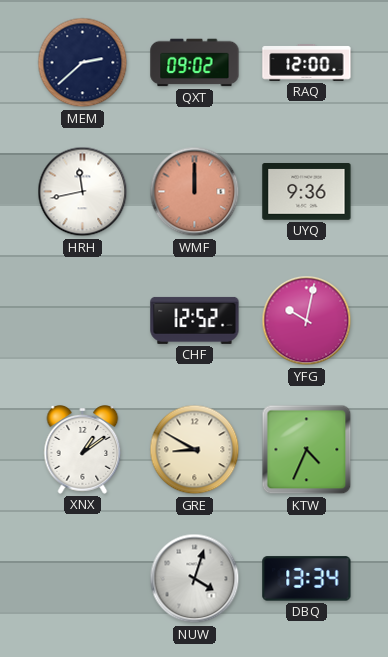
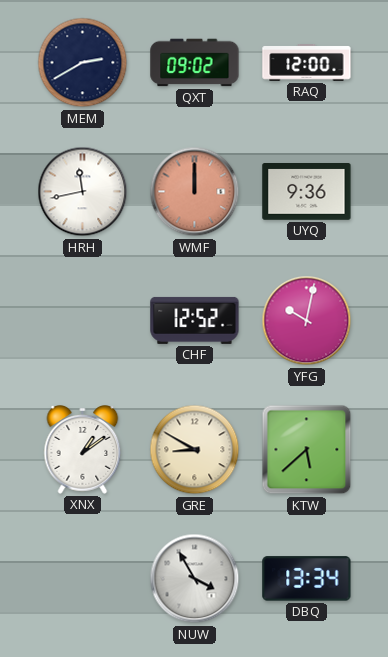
MEM: 2:38 -> 2:40
KTW: 4:34 -> 5:38
NUW: 4:03 -> 3:55
